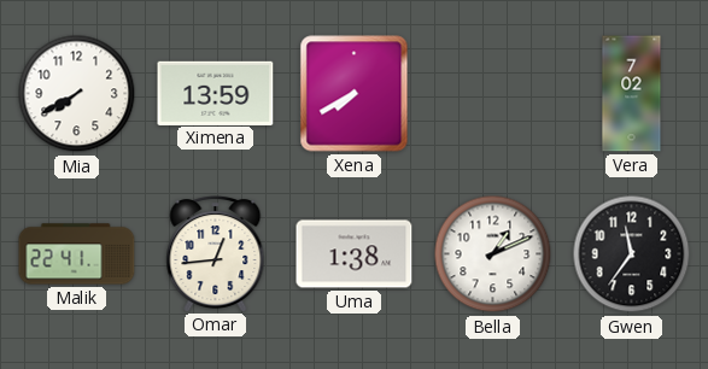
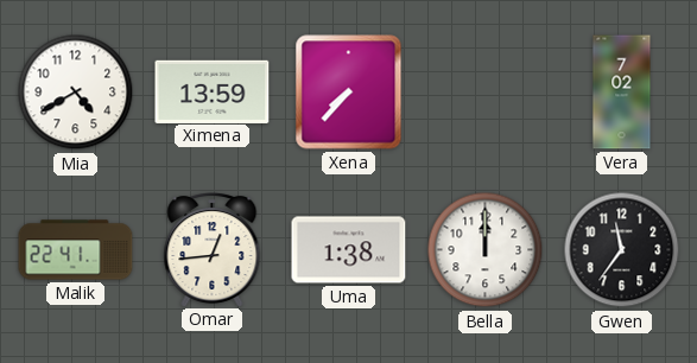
Mia: 7:40 -> 4:40
Xena: 7:40 -> 7:37
Bella: 1:11 -> 12:00
